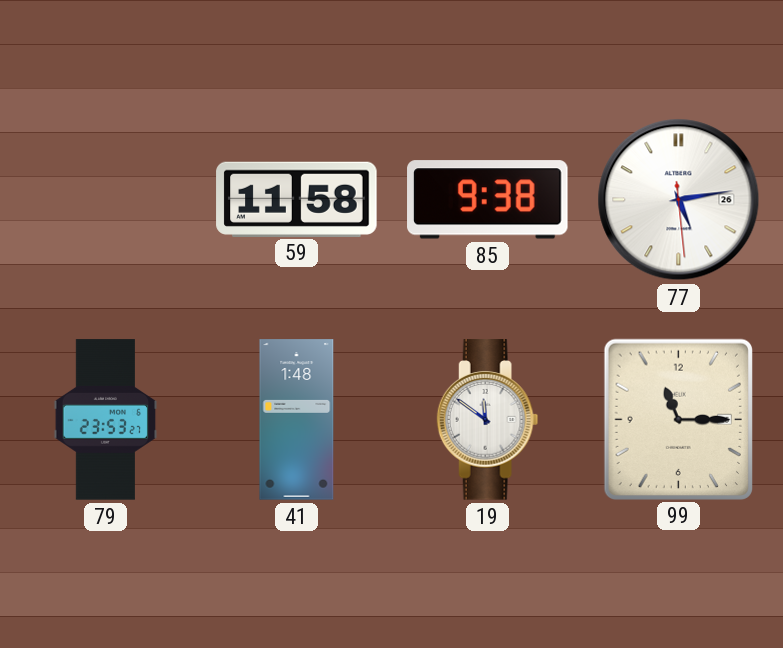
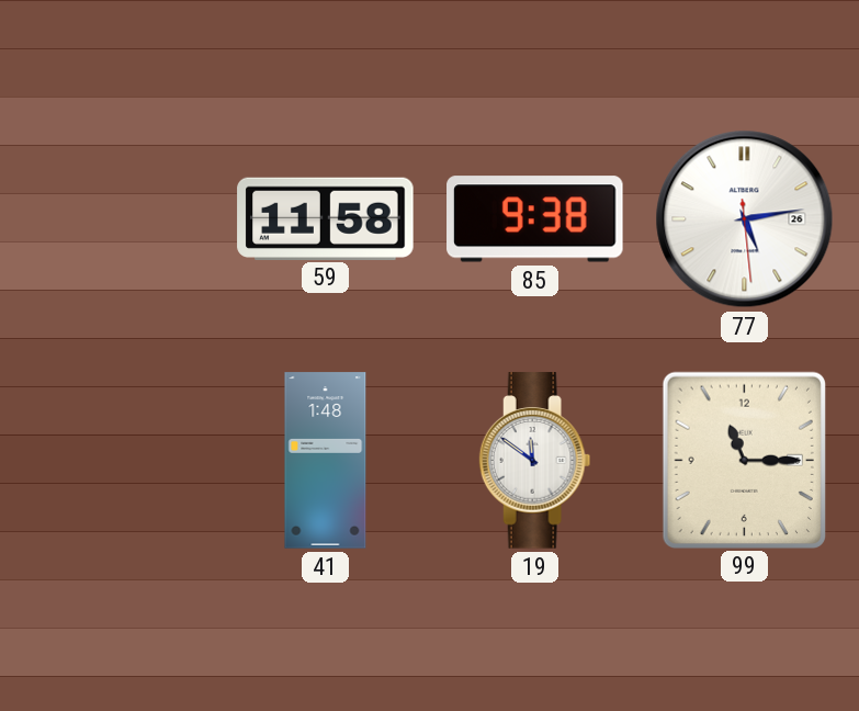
79: 23:53 -> none
